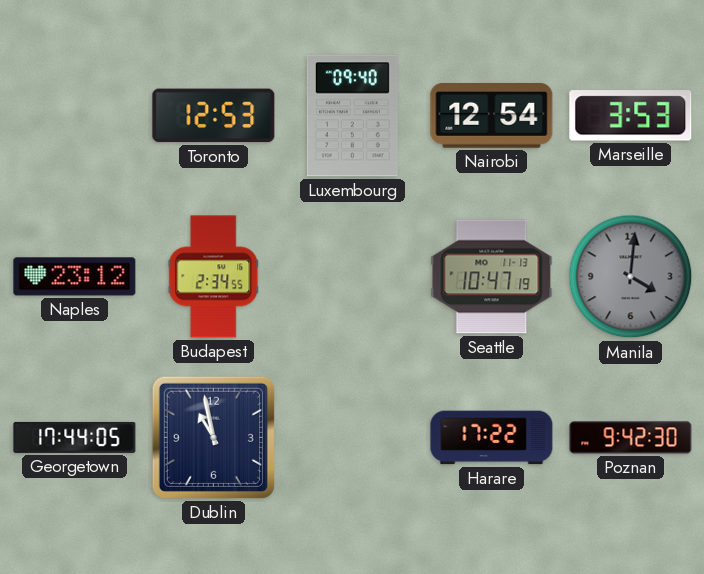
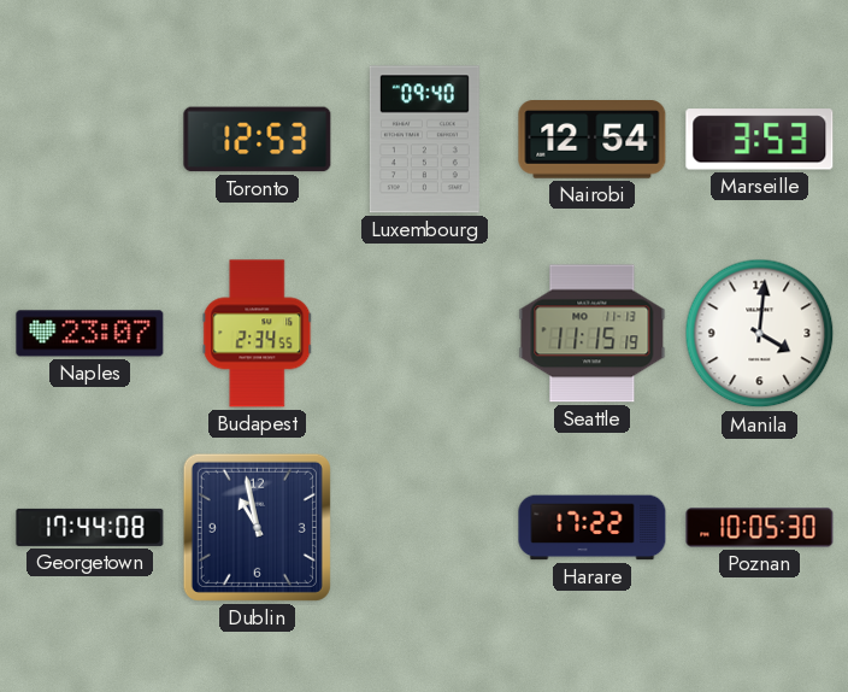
Naples: 23:12 -> 23:07
Seattle: 10:47 -> 11:15
Manila dial: grey -> white
Georgetown: 17:44:05 -> 17:44:08
Poznan: 9:42 -> 10:05
